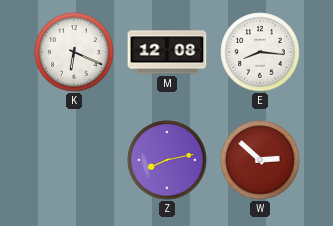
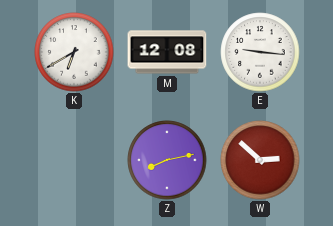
K: 6:19 -> 6:40
E: 8:16 -> 9:16
